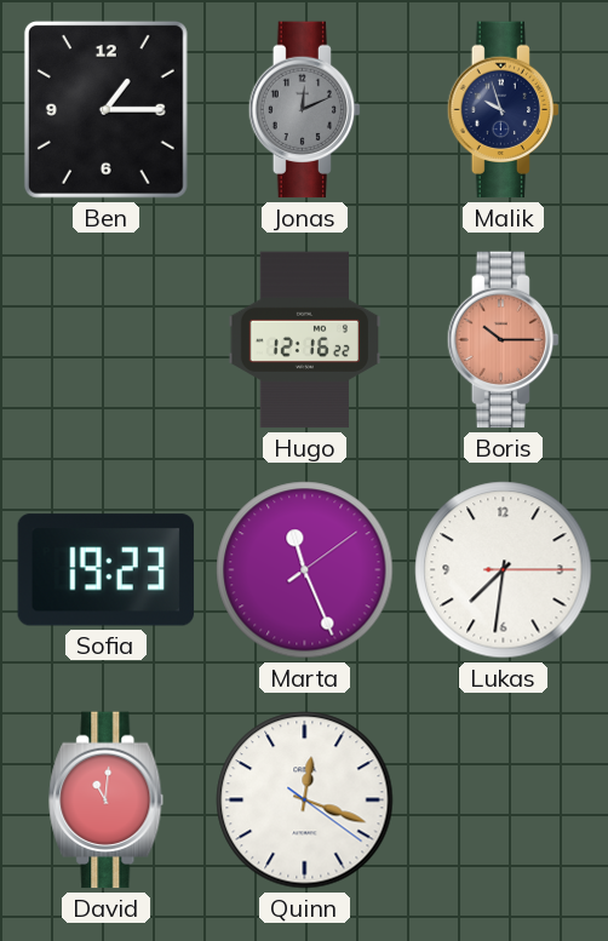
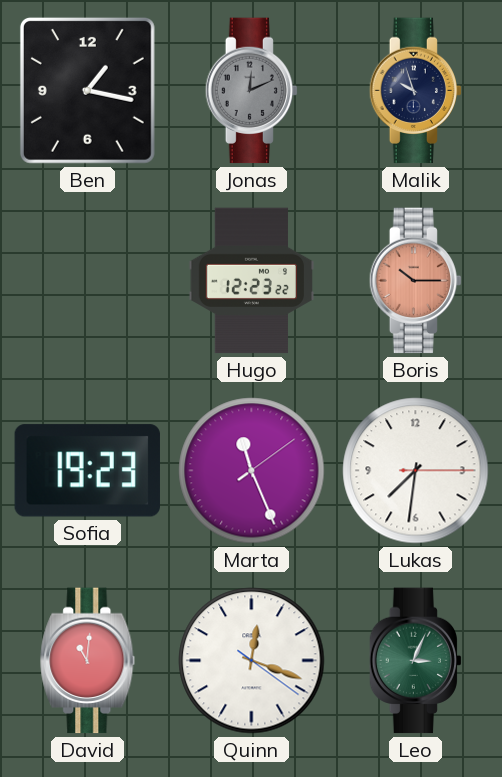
Ben: 1:15 -> 1:17
Hugo: 12:16 -> 12:23
Leo: none -> 3:04
